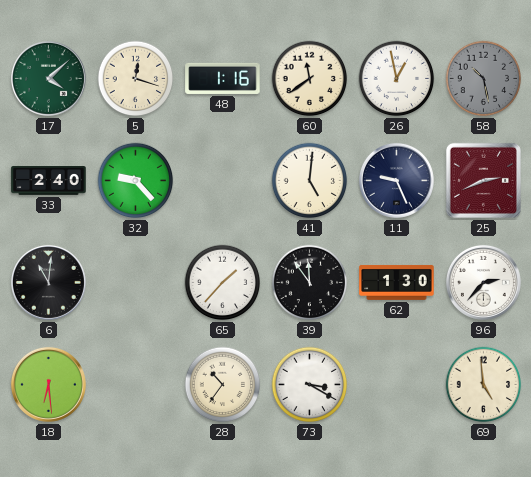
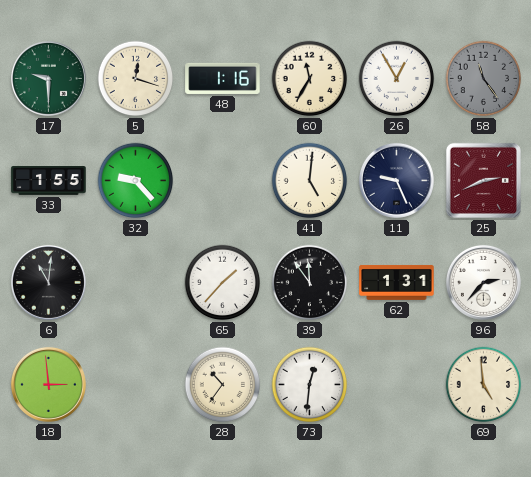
17: 4:08 -> 9:30
60: 11:39 -> 11:35
26: 12:58 -> 12:55
58: 10:28 -> 11:24
33: 2:40 -> 1:55
62: 1:30 -> 1:31
18: 6:29 -> 2:59
73: 3:20 -> 12:31
